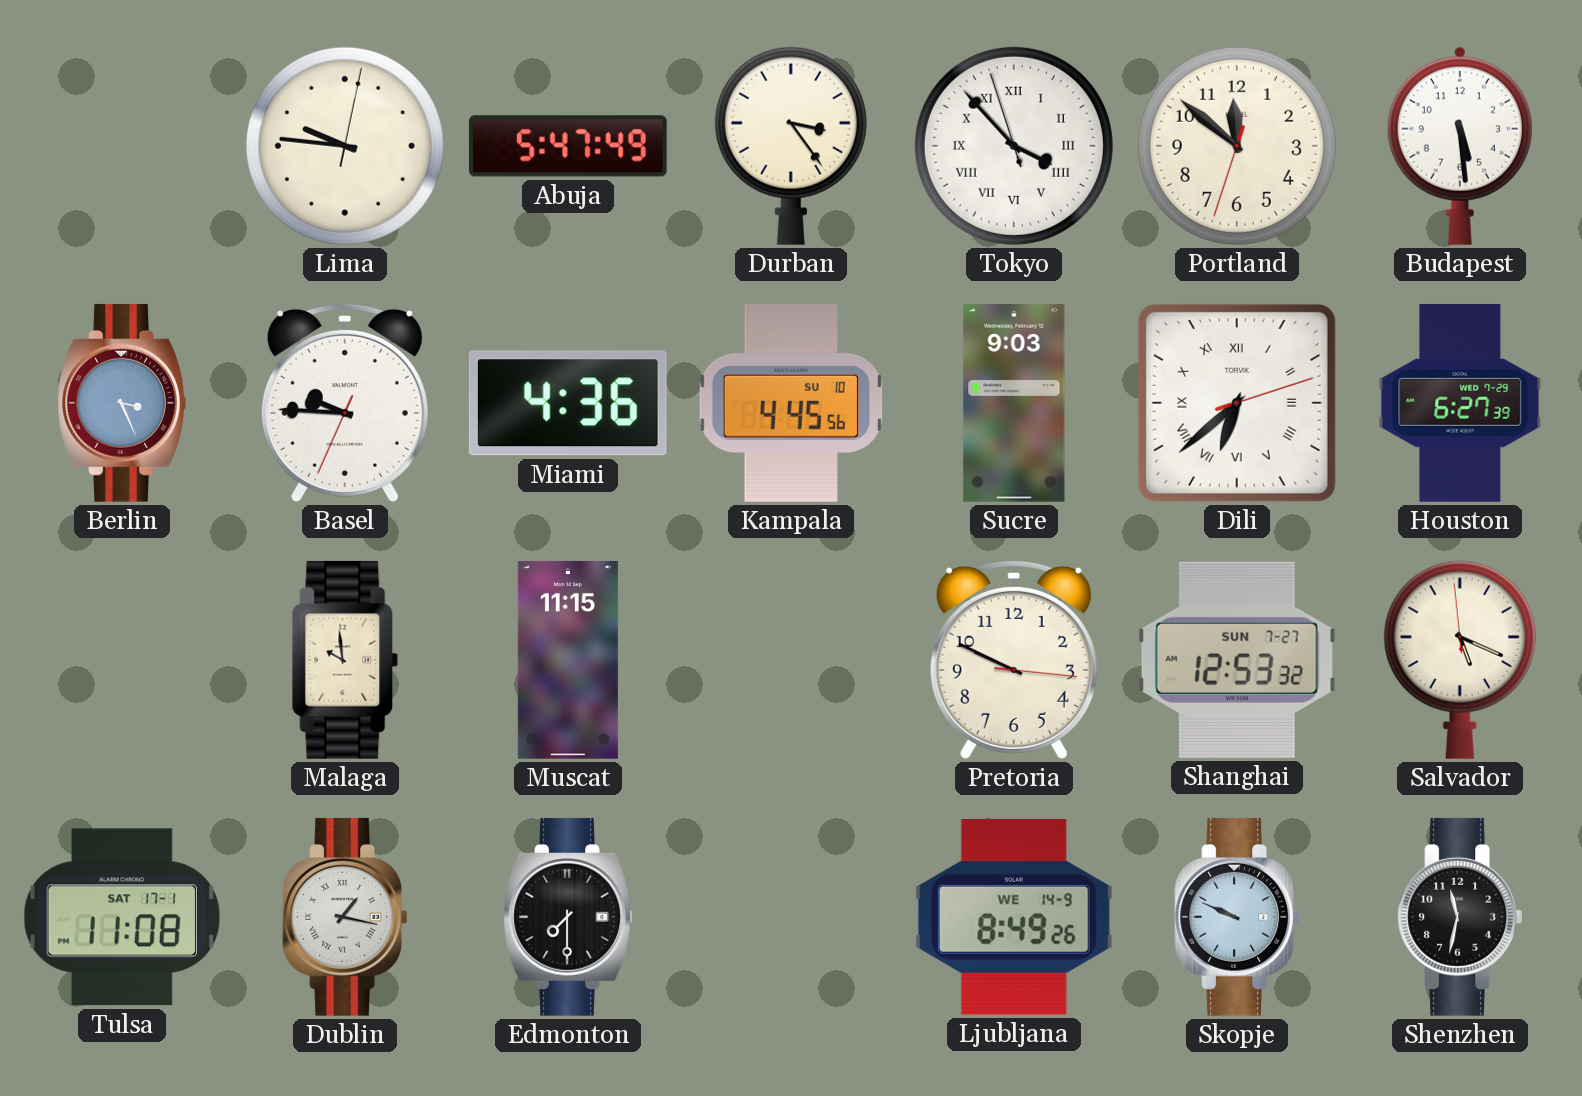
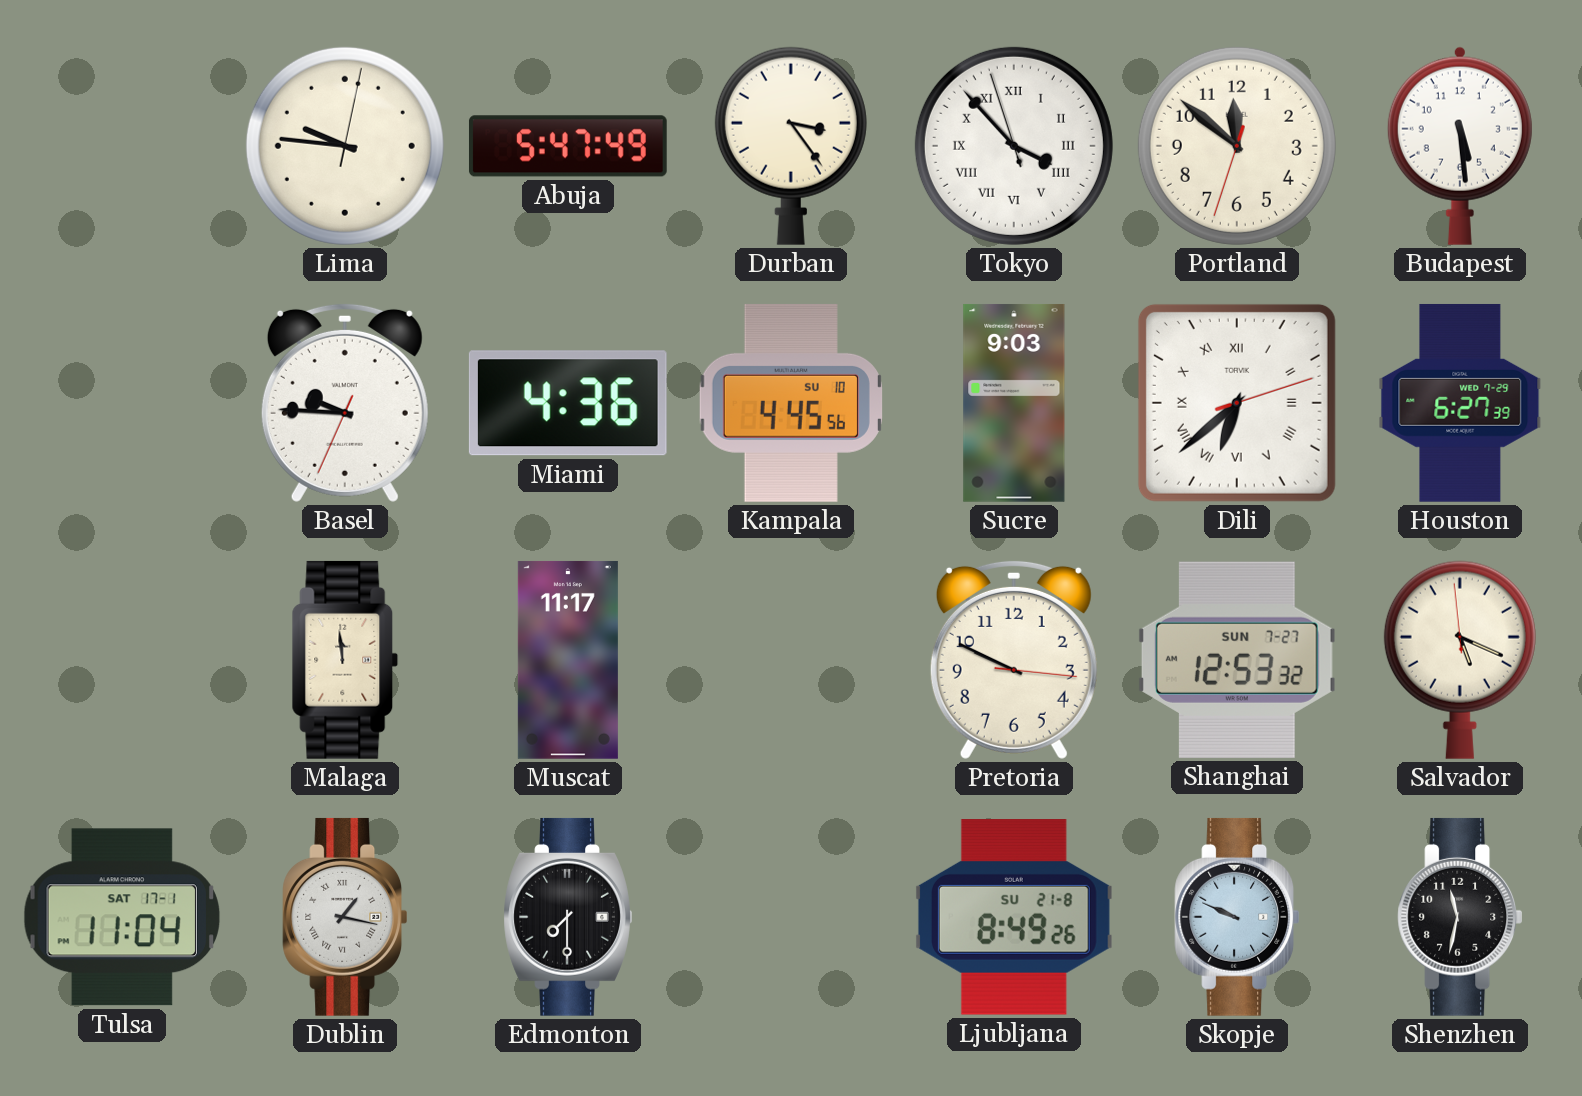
Berlin: 3:26 -> none
Malaga: 9:59 -> 11:59
Muscat: 11:15 -> 11:17
Tulsa: 11:08 -> 11:04
Ljubljana date: WE 14-9 -> SU 21-8
